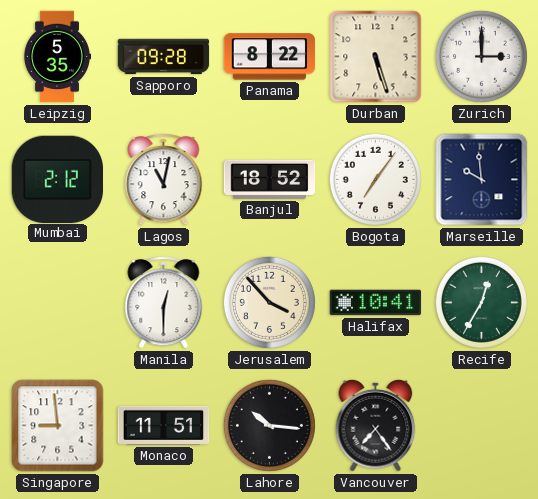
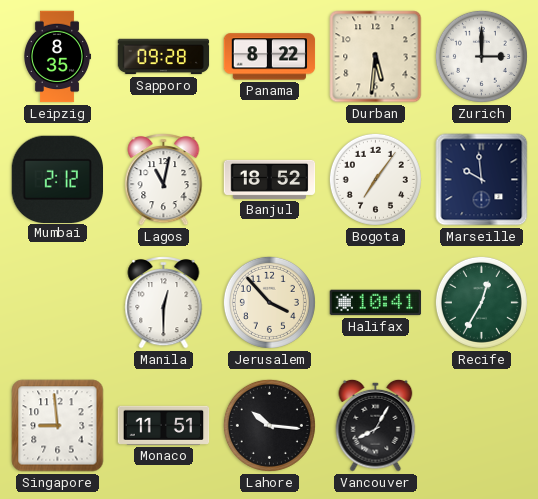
Leipzig: 5:35 -> 8:35
Durban: 5:27 -> 5:31
Vancouver: 7:24 -> 8:05
